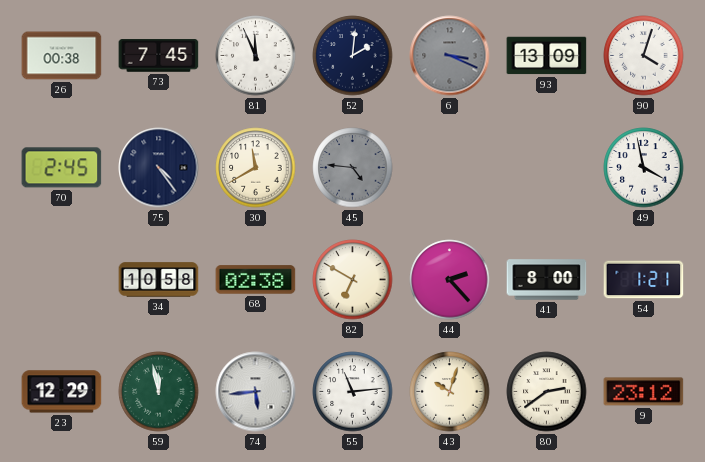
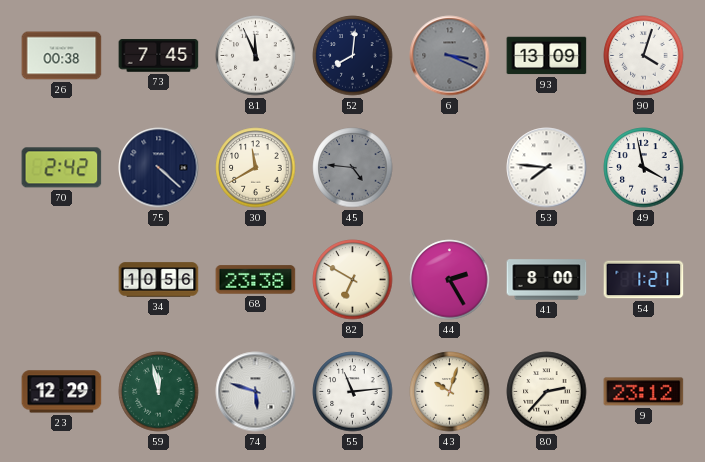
52: 2:01 -> 8:01
70: 2:45 -> 2:42
75: 4:24 -> 4:22
53: none -> 7:46
34: 10:58 -> 10:56
68: 02:38 -> 23:38
44: 2:23 -> 2:25
74: 5:44 -> 5:48
80: 2:39 -> 2:37
